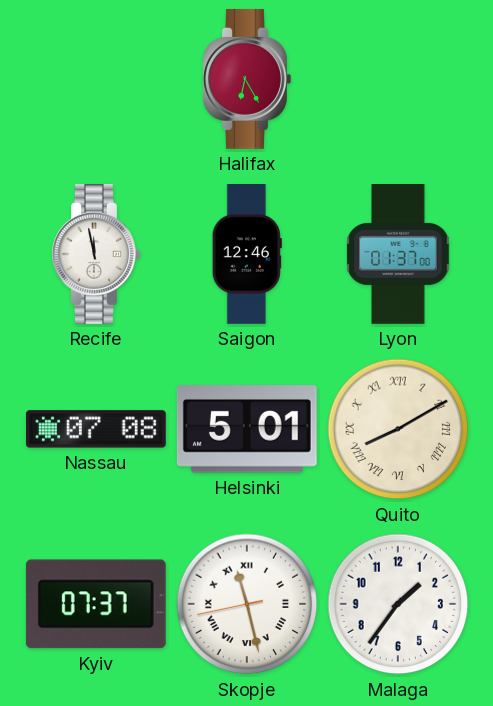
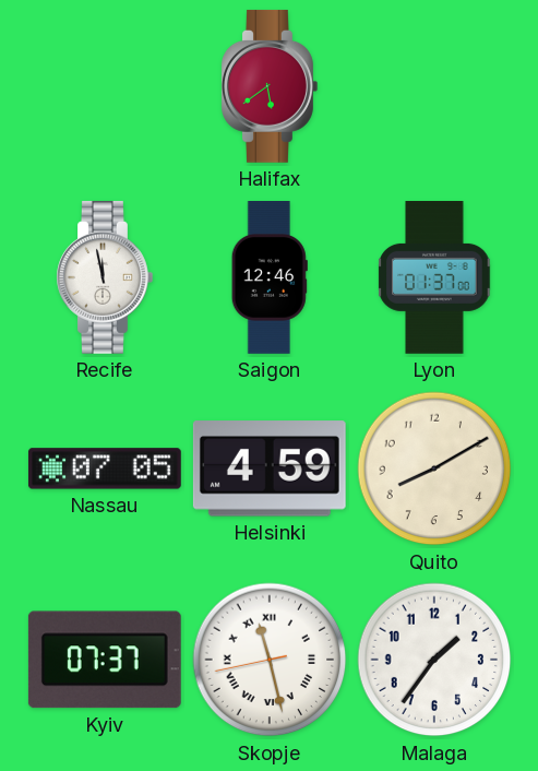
Halifax: 6:25 -> 5:39
Nassau: 07:08 -> 07:05
Helsinki: 5:01 -> 4:59
Quito numerals: Roman -> Arabic
